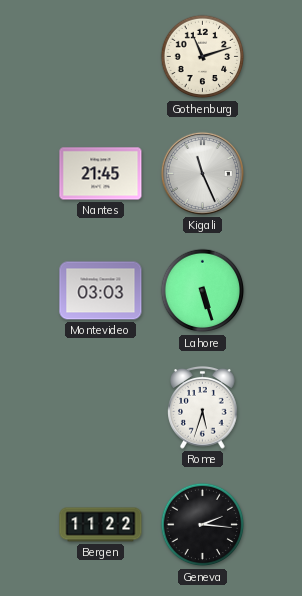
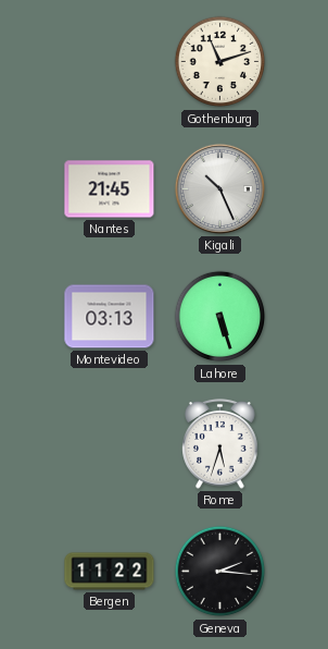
Kigali: 11:26 -> 10:26
Montevideo: 03:03 -> 03:13
